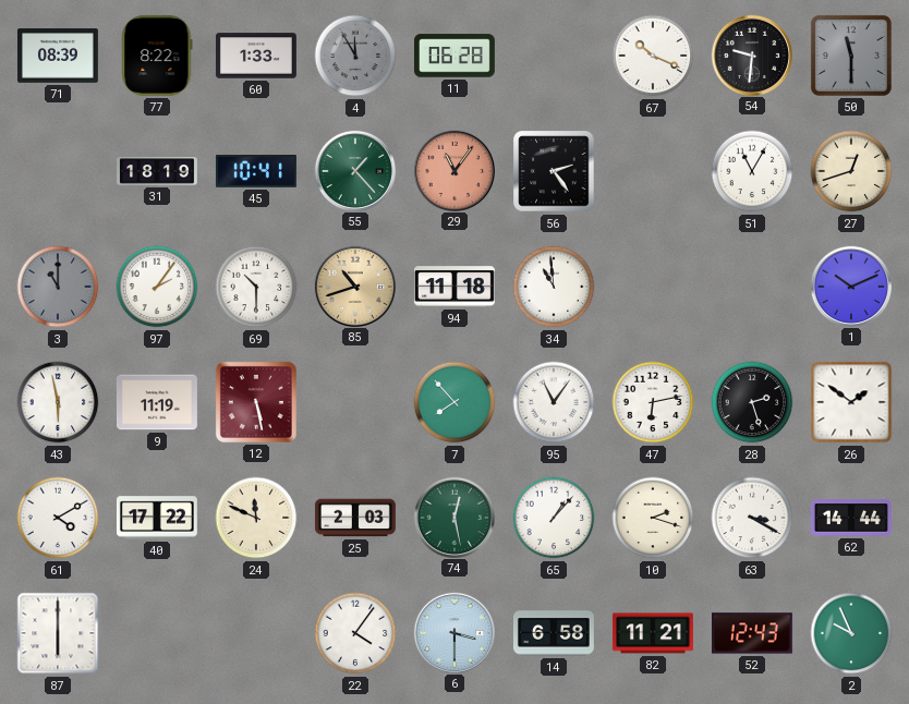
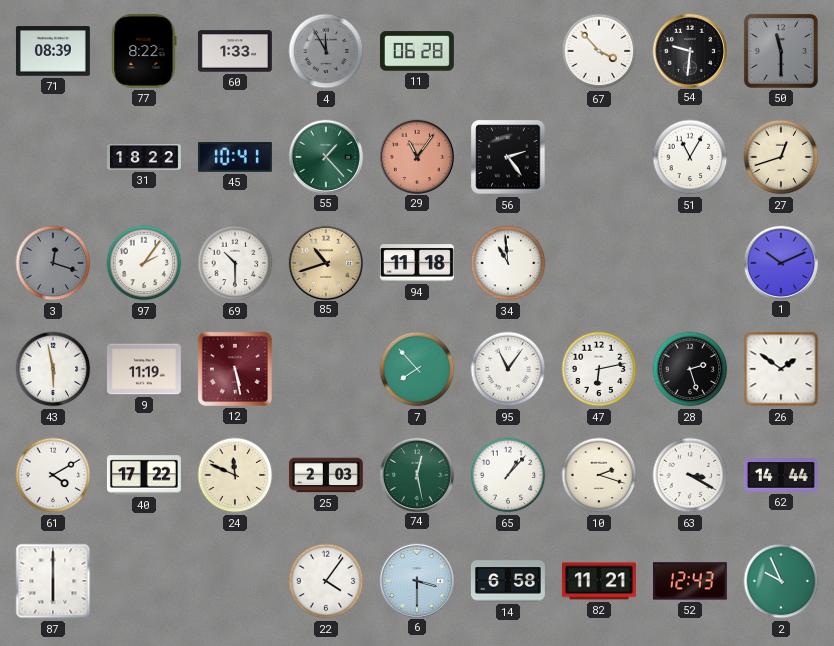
67: 10:19 -> 3:53
31: 18:19 -> 18:22
3: 11:00 -> 12:18
